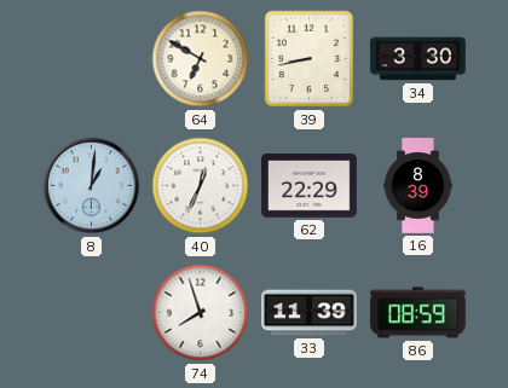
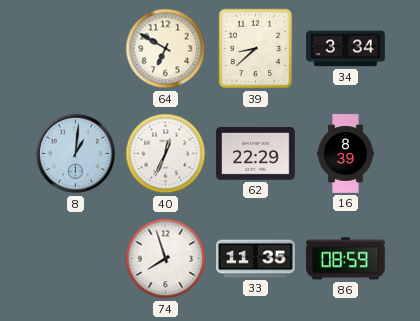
39: 8:43 -> 8:38
34: 3:30 -> 3:34
33: 11:39 -> 11:35
